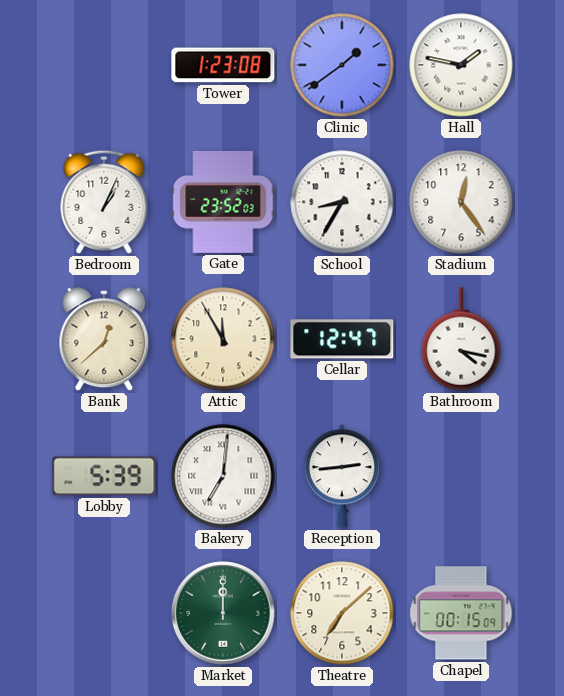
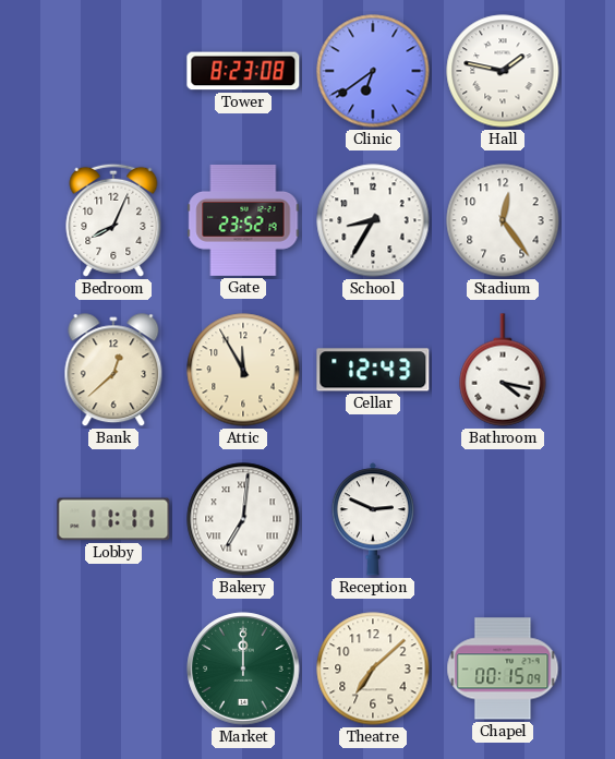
Tower: 1:23 -> 8:23
Clinic: 1:39 -> 6:39
Bedroom: 1:04 -> 8:04
Gate: 23:52:03 -> 23:52:19
Cellar: 12:47 -> 12:43
Lobby: 5:39 -> 11:11
Reception: 2:44 -> 2:49
